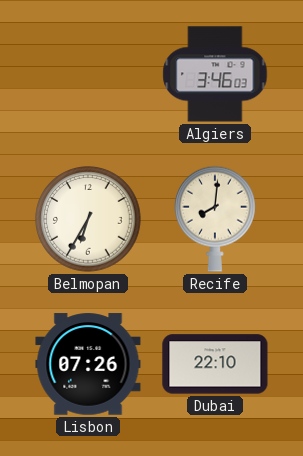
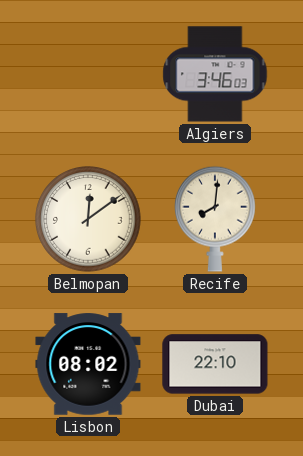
Belmopan: 6:35 -> 12:09
Lisbon: 07:26 -> 08:02
